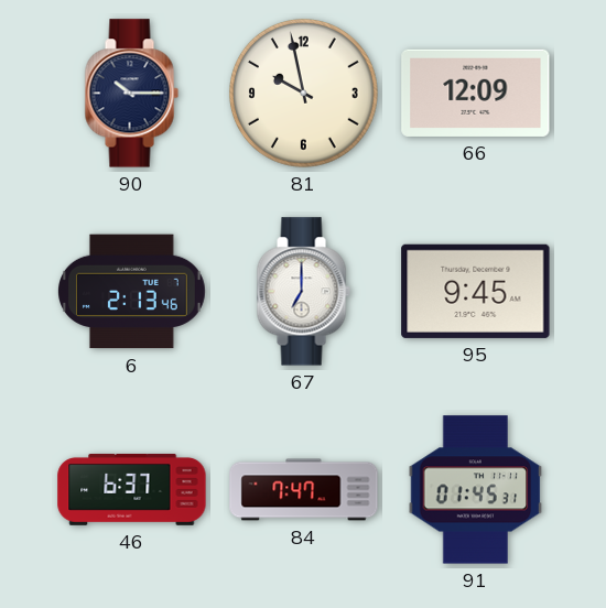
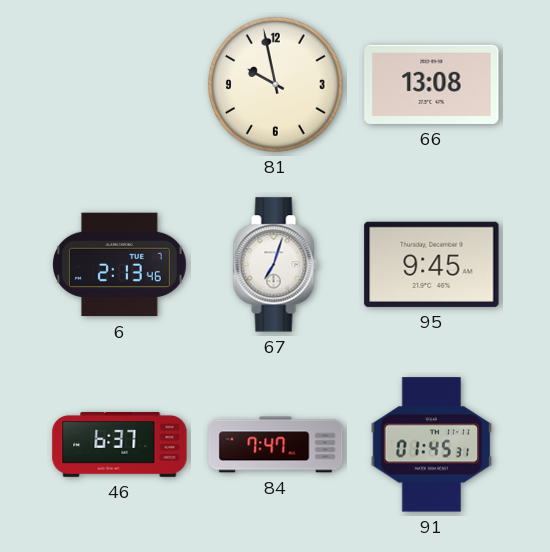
90: 10:15 -> none
66: 12:09 -> 13:08
67: 7:00 -> 7:03
